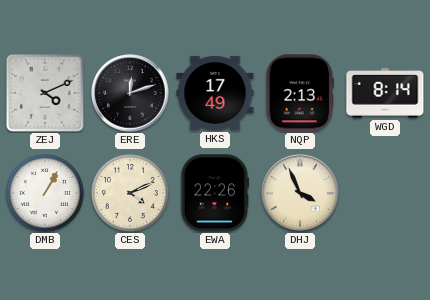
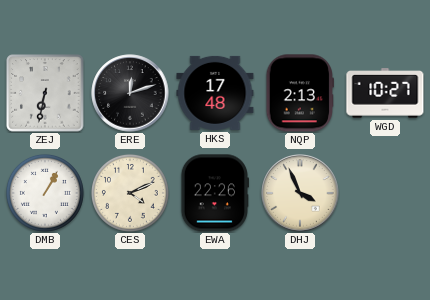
ZEJ: 4:11 -> 6:32
HKS: 17:49 -> 17:48
WGD: 8:14 -> 10:27
